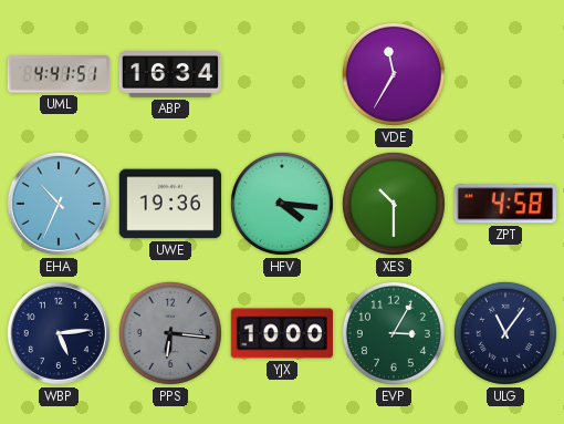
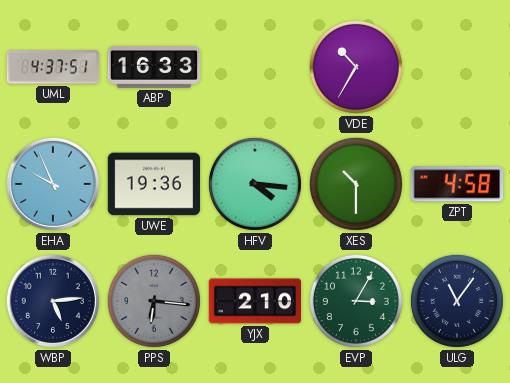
UML: 4:41 -> 4:37
ABP: 16:34 -> 16:33
VDE: 11:35 -> 10:35
EHA: 10:34 -> 9:56
YJX: 10:00 -> 2:10
